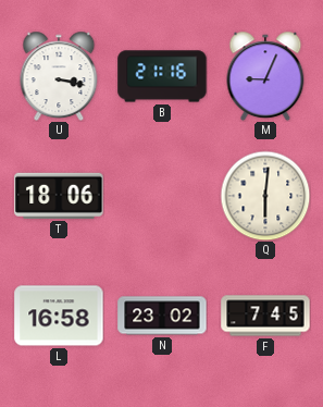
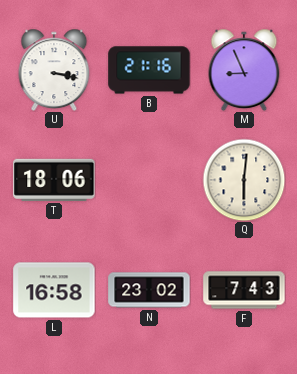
M: 9:04 -> 8:56
F: 7:45 -> 7:43
